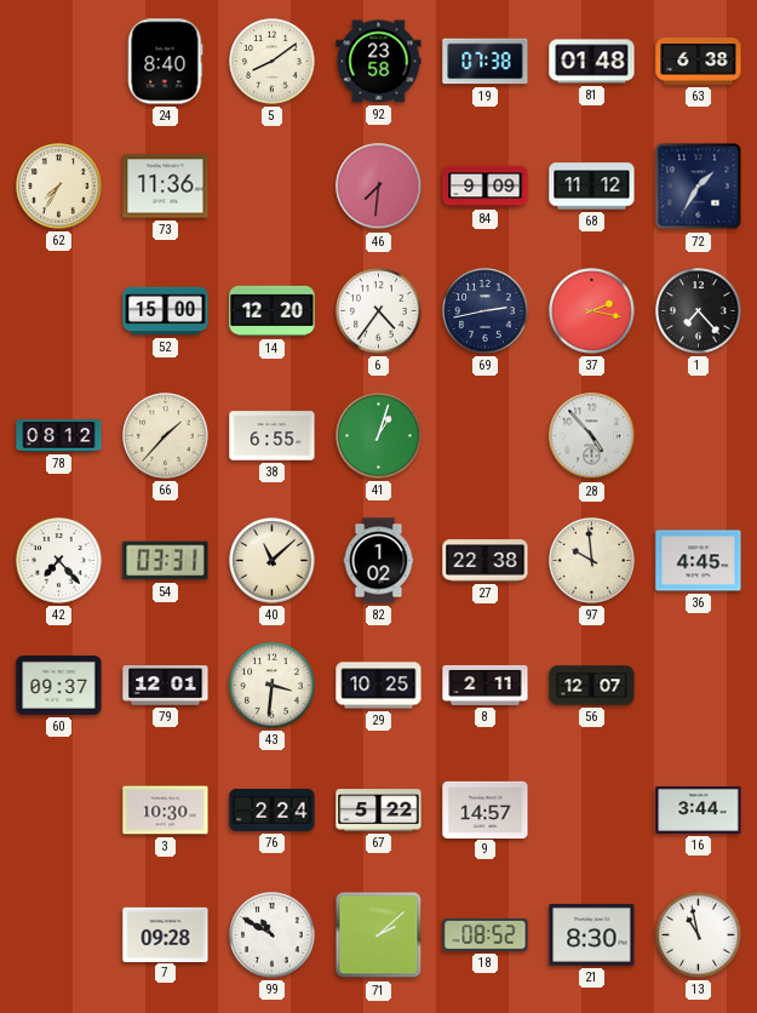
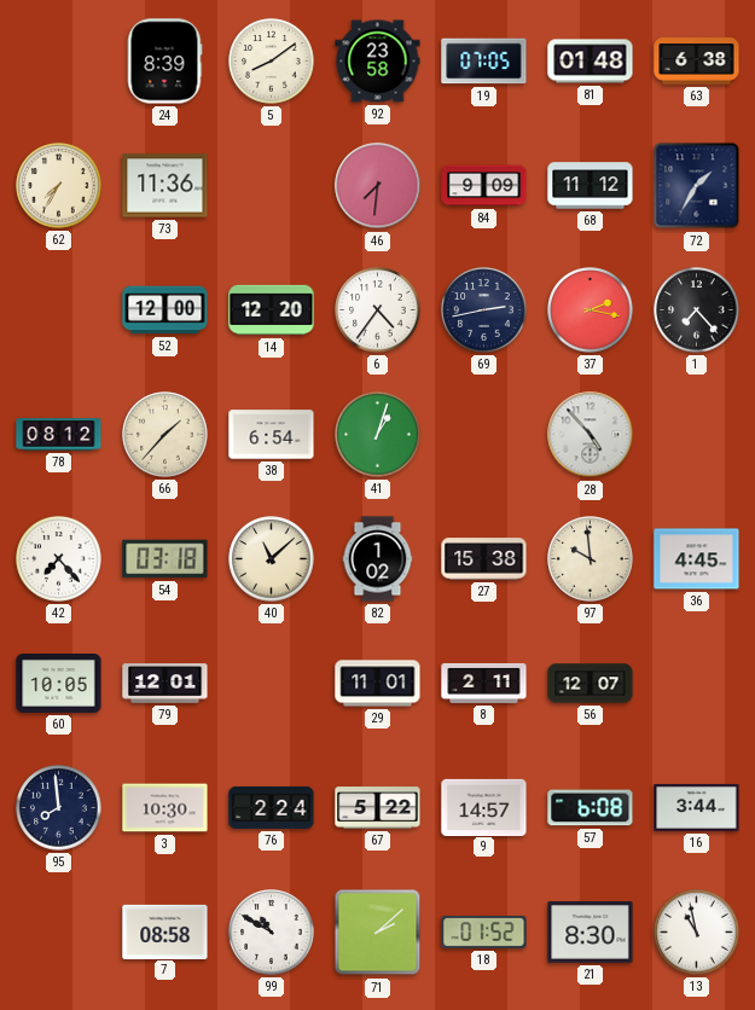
24: 8:40 -> 8:39
19: 07:38 -> 07:05
52: 15:00 -> 12:00
38: 6:55 -> 6:54
54: 03:31 -> 03:18
27: 22:38 -> 15:38
60: 09:37 -> 10:05
43: 3:31 -> none
29: 10:25 -> 11:01
95: none -> 7:59
57: none -> 6:08
7: 09:28 -> 08:58
18: 08:52 -> 01:52
